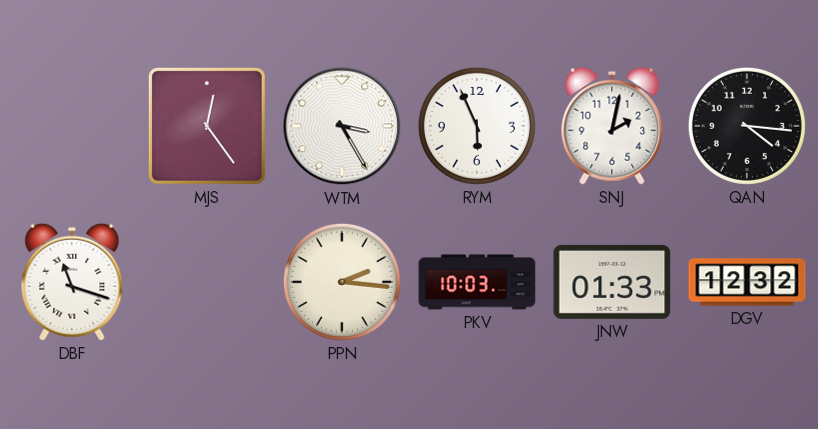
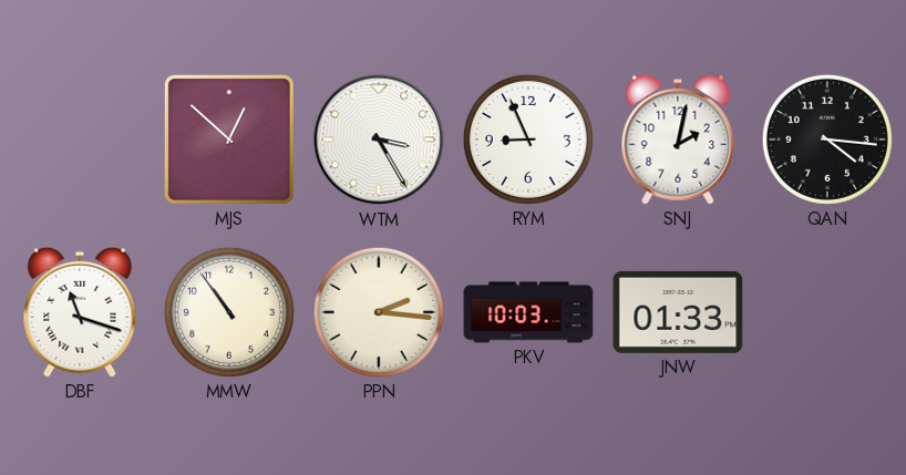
MJS: 12:24 -> 12:52
RYM: 5:56 -> 8:56
MMW: none -> 10:54
DGV: 12:32 -> none
